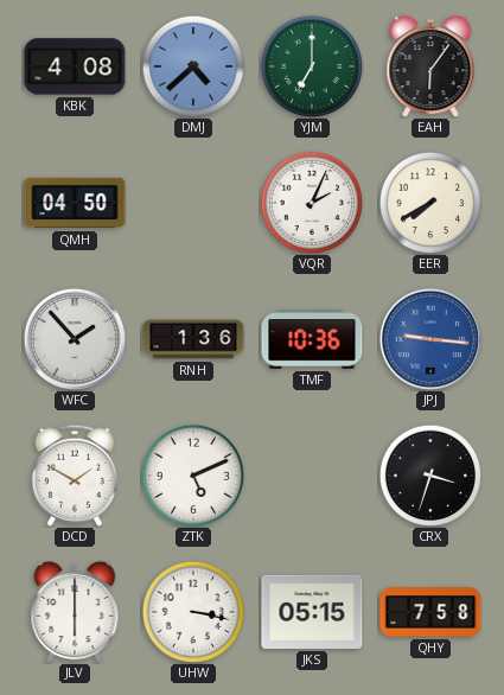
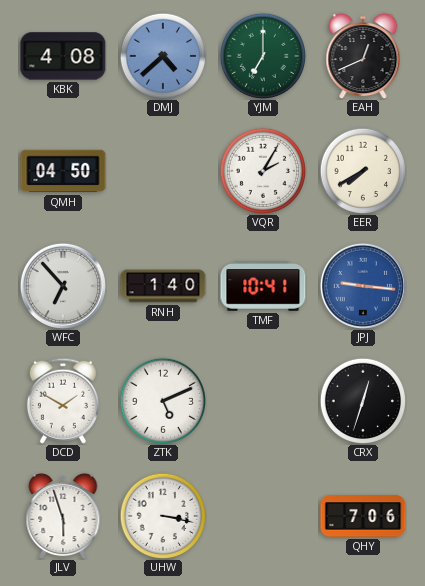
EAH: 6:06 -> 12:41
VQR: 2:04 -> 2:05
WFC: 1:53 -> 6:53
RNH: 1:36 -> 1:40
TMF: 10:36 -> 10:41
CRX: 3:33 -> 12:33
JLV: 6:00 -> 5:57
JKS: 05:15 -> none
QHY: 7:58 -> 7:06
